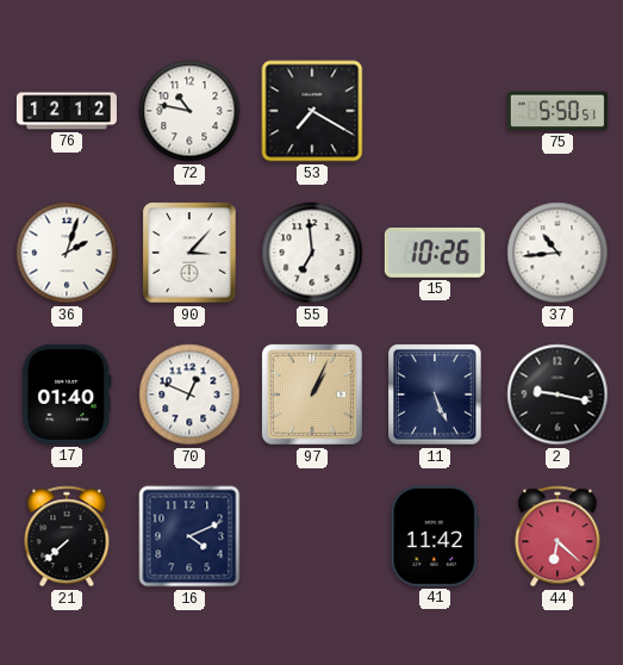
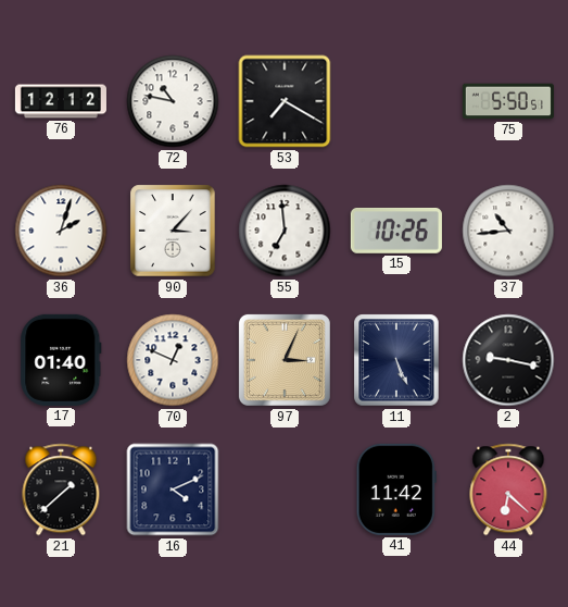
97: 1:04 -> 3:04
21: 7:38 -> 1:38
